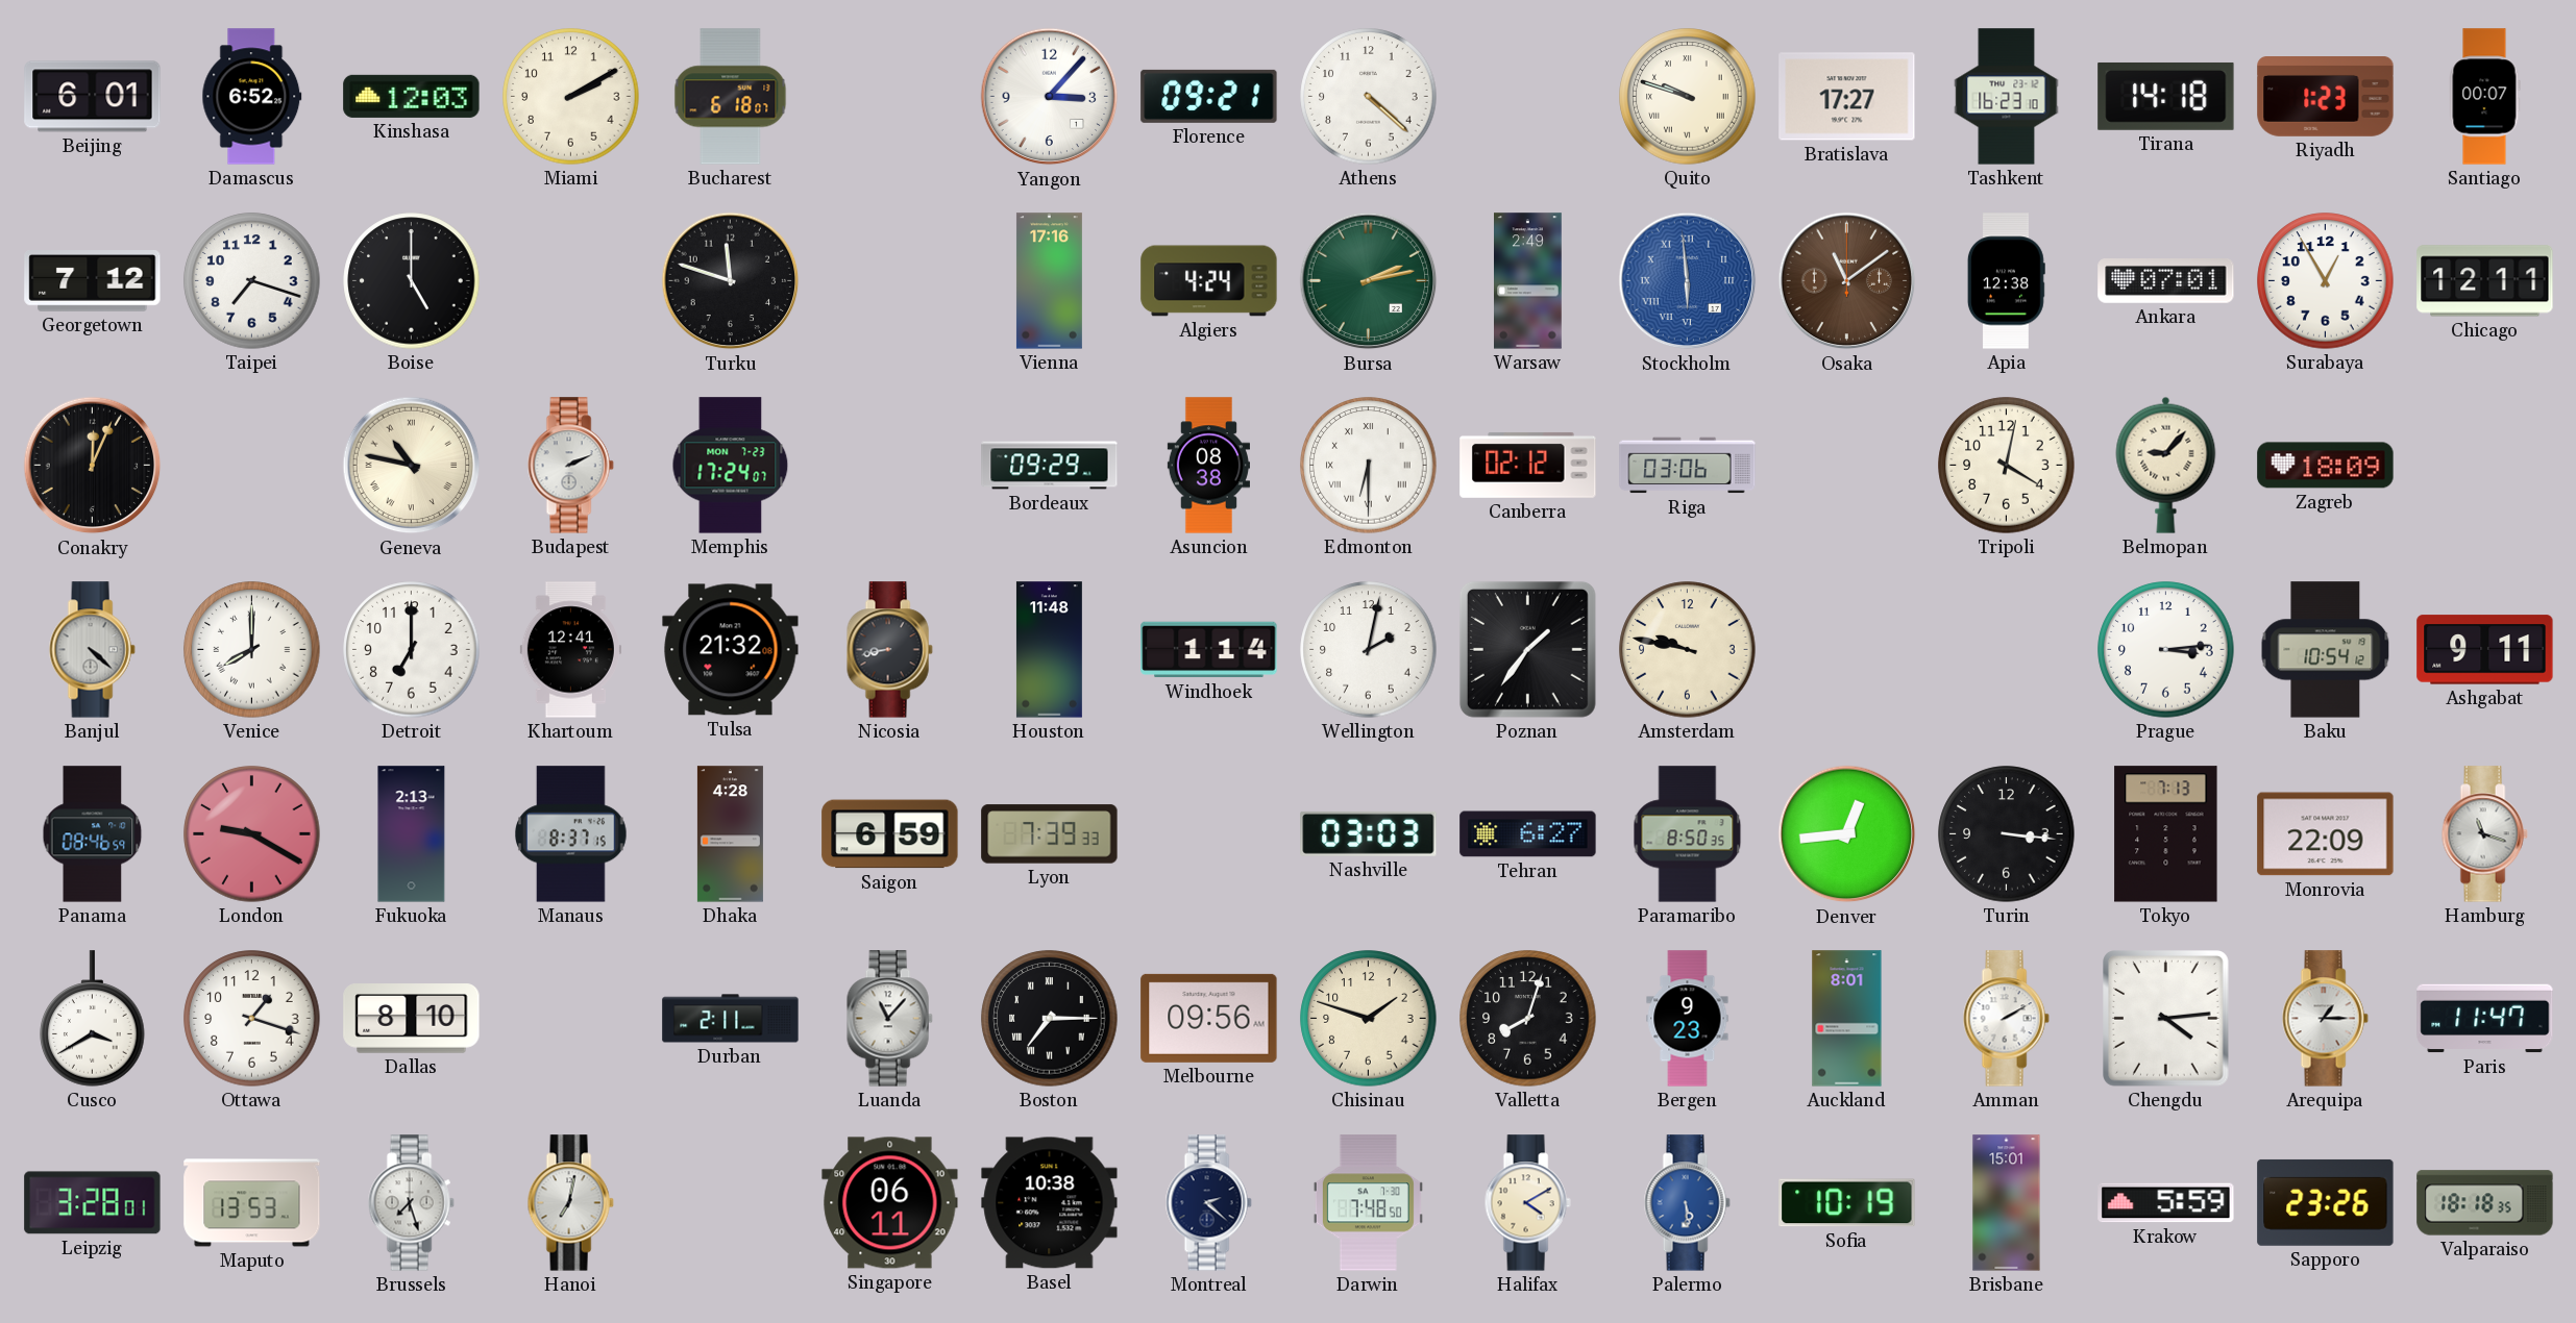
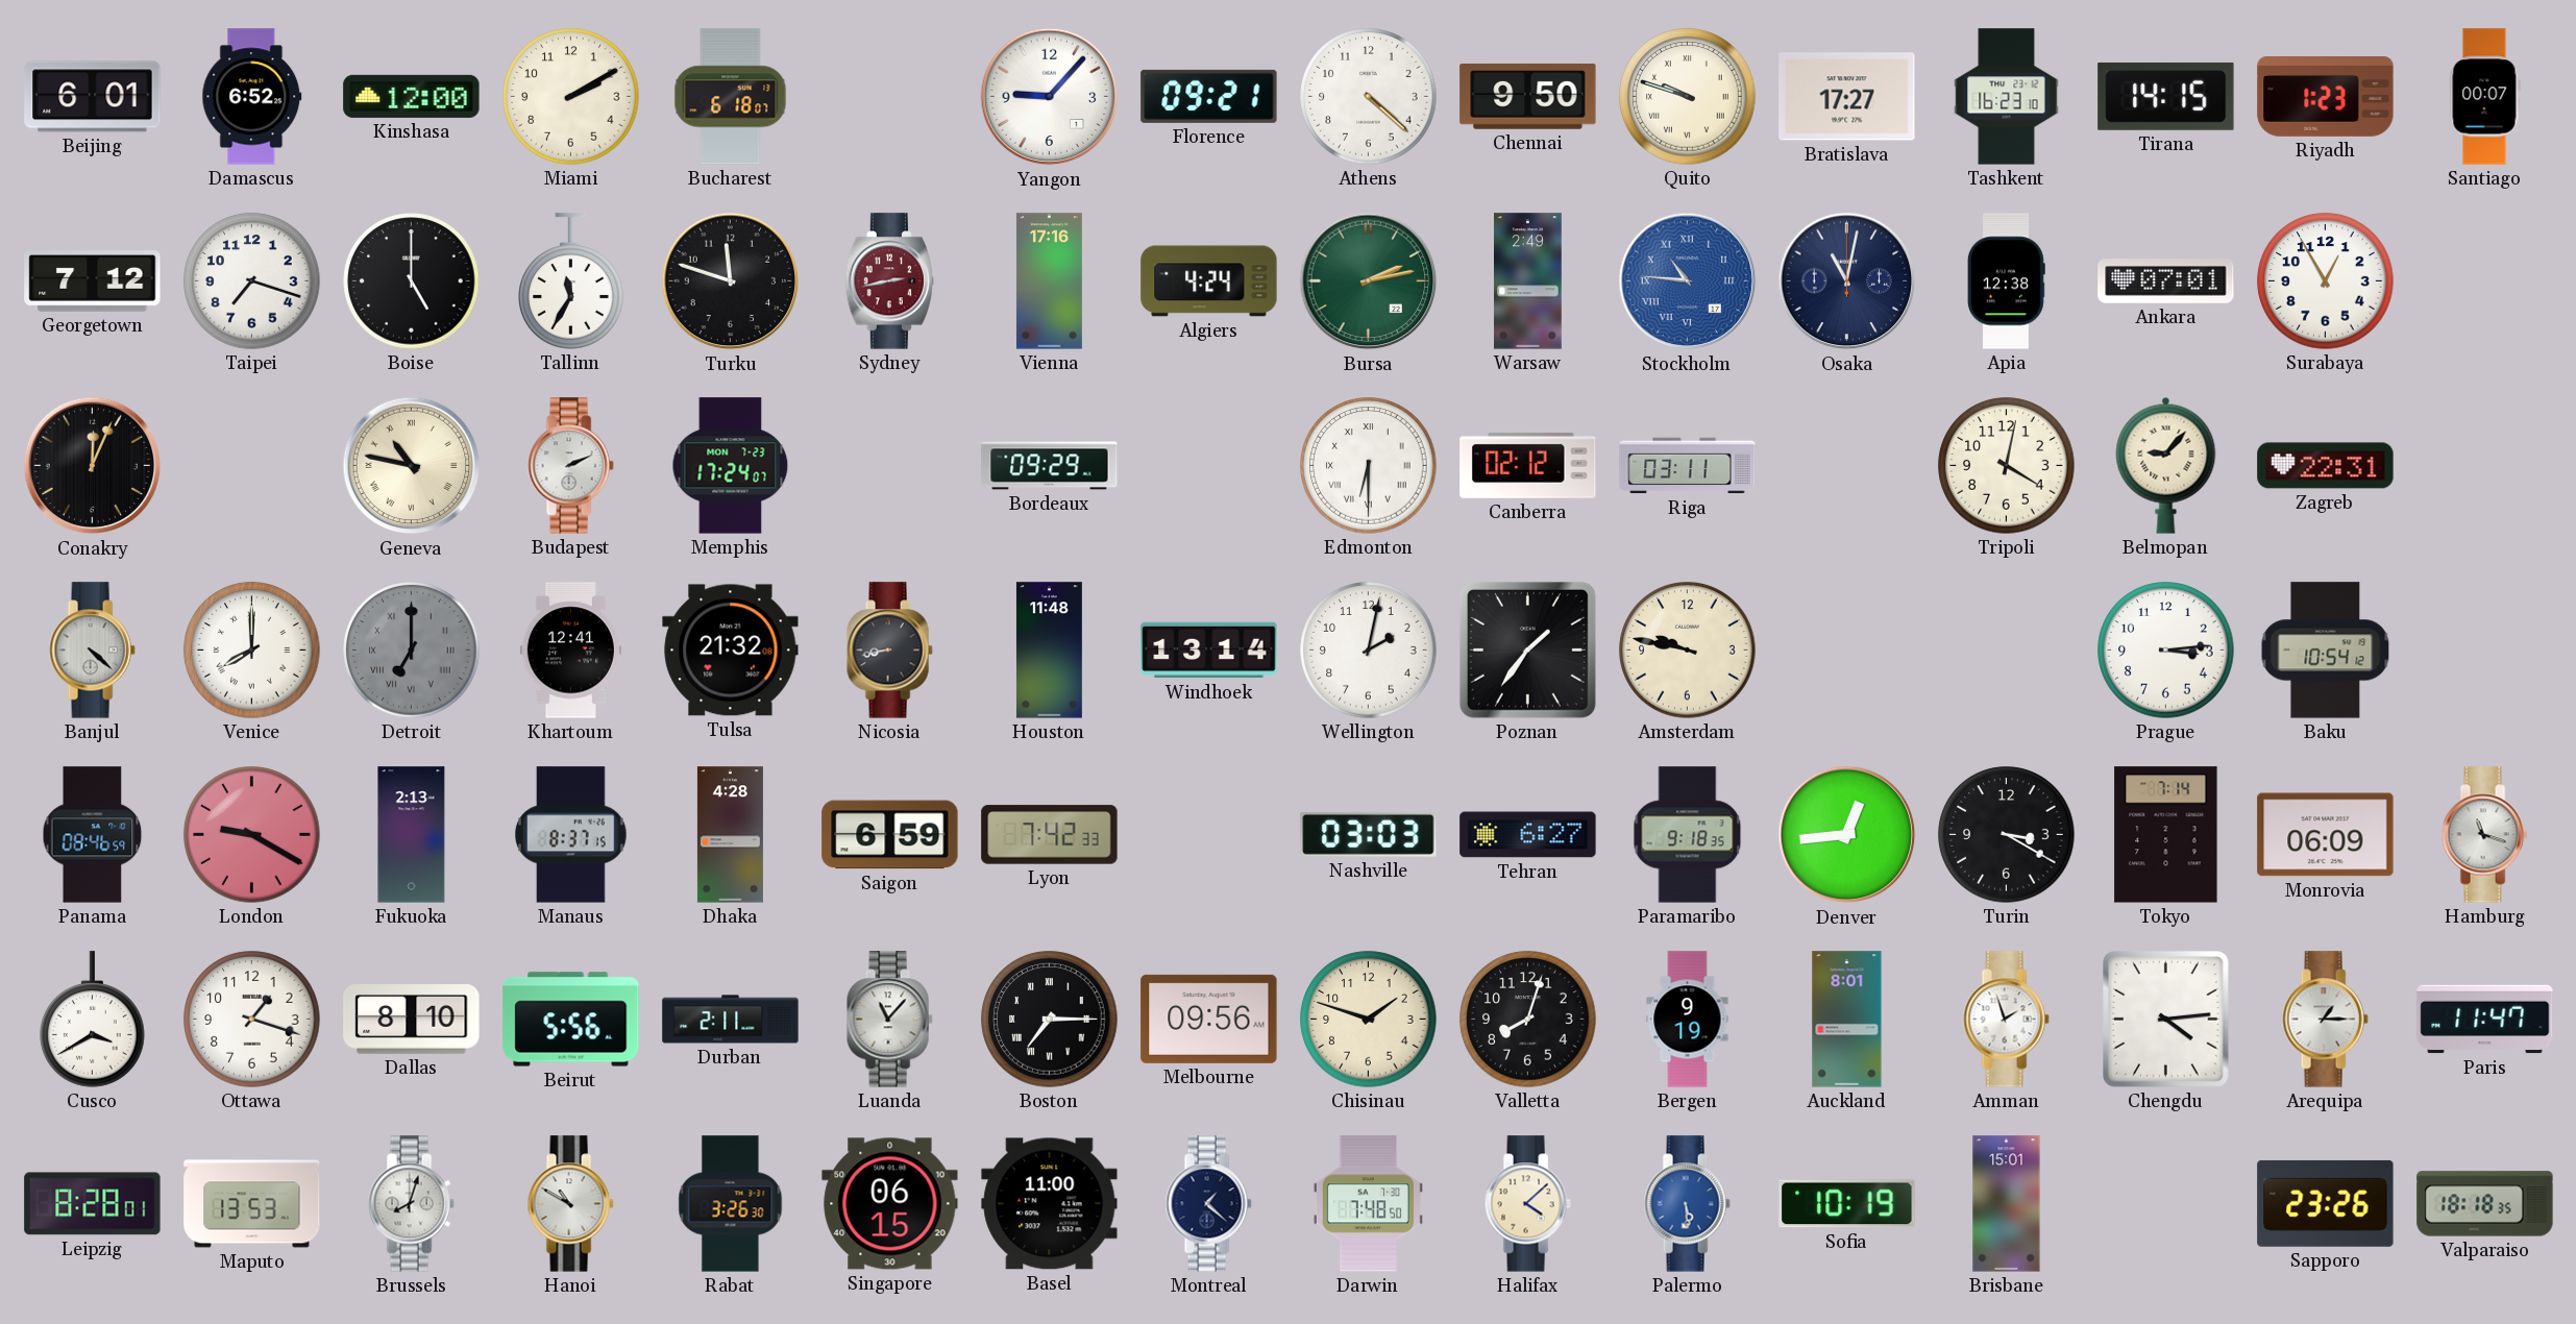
Kinshasa: 12:03 -> 12:00
Yangon: 3:07 -> 9:07
Chennai: none -> 9:50
Tirana: 14:18 -> 14:15
Tallinn: none -> 11:35
Sydney: none -> 2:43
Stockholm: 5:59 -> 10:46
Osaka: 11:09 -> 11:02
Osaka dial: brown -> navy
Chicago: 12:11 -> none
Asuncion: 08:38 -> none
Riga: 03:06 -> 03:11
Zagreb: 18:09 -> 22:31
Detroit dial: white -> grey
Detroit numerals: Arabic -> Roman
Windhoek: 1:14 -> 13:14
Ashgabat: 9:11 -> none
Lyon: 7:39 -> 7:42
Paramaribo: 8:50 -> 9:18
Turin: 3:16 -> 3:20
Tokyo: 7:13 -> 7:14
Monrovia: 22:09 -> 06:09
Beirut: none -> 5:56
Bergen: 9:23 -> 9:19
Amman: 2:10 -> 1:57
Leipzig: 3:28 -> 8:28
Brussels: 7:27 -> 8:03
Hanoi: 7:02 -> 10:50
Rabat: none -> 3:26
Singapore: 06:11 -> 06:15
Basel: 10:38 -> 11:00
Montreal: 2:22 -> 1:22
Halifax: 4:10 -> 4:08
Krakow: 5:59 -> none
